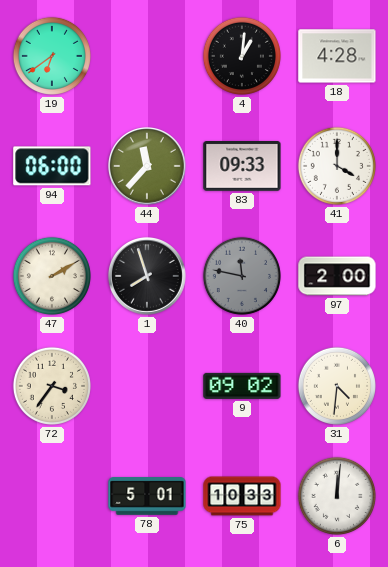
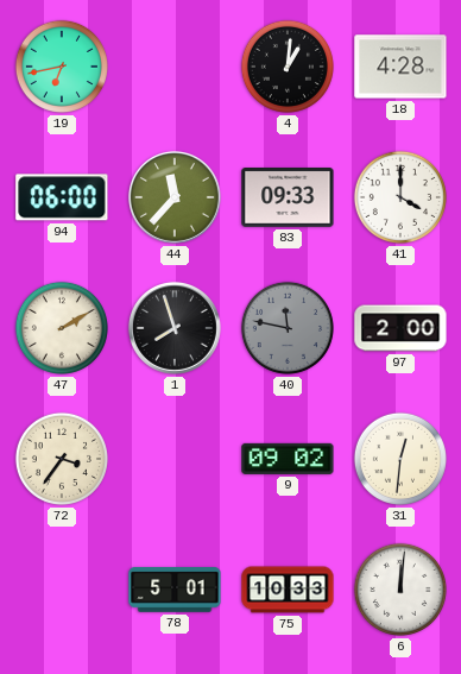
19: 6:39 -> 6:43
31: 4:31 -> 12:31
